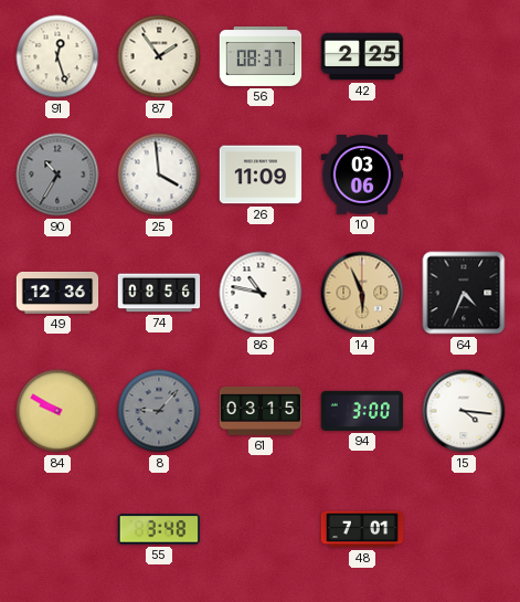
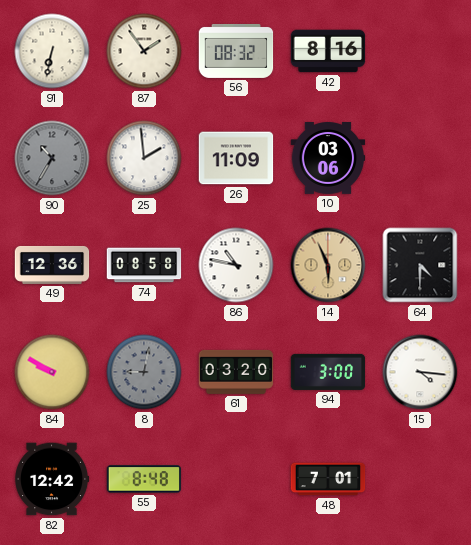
91: 12:27 -> 6:32
56: 08:37 -> 08:32
42: 2:25 -> 8:16
25: 3:59 -> 1:59
74: 08:56 -> 08:58
64: 4:34 -> 4:30
8: 9:07 -> 9:02
61: 03:15 -> 03:20
82: none -> 12:42
55: 3:48 -> 8:48
